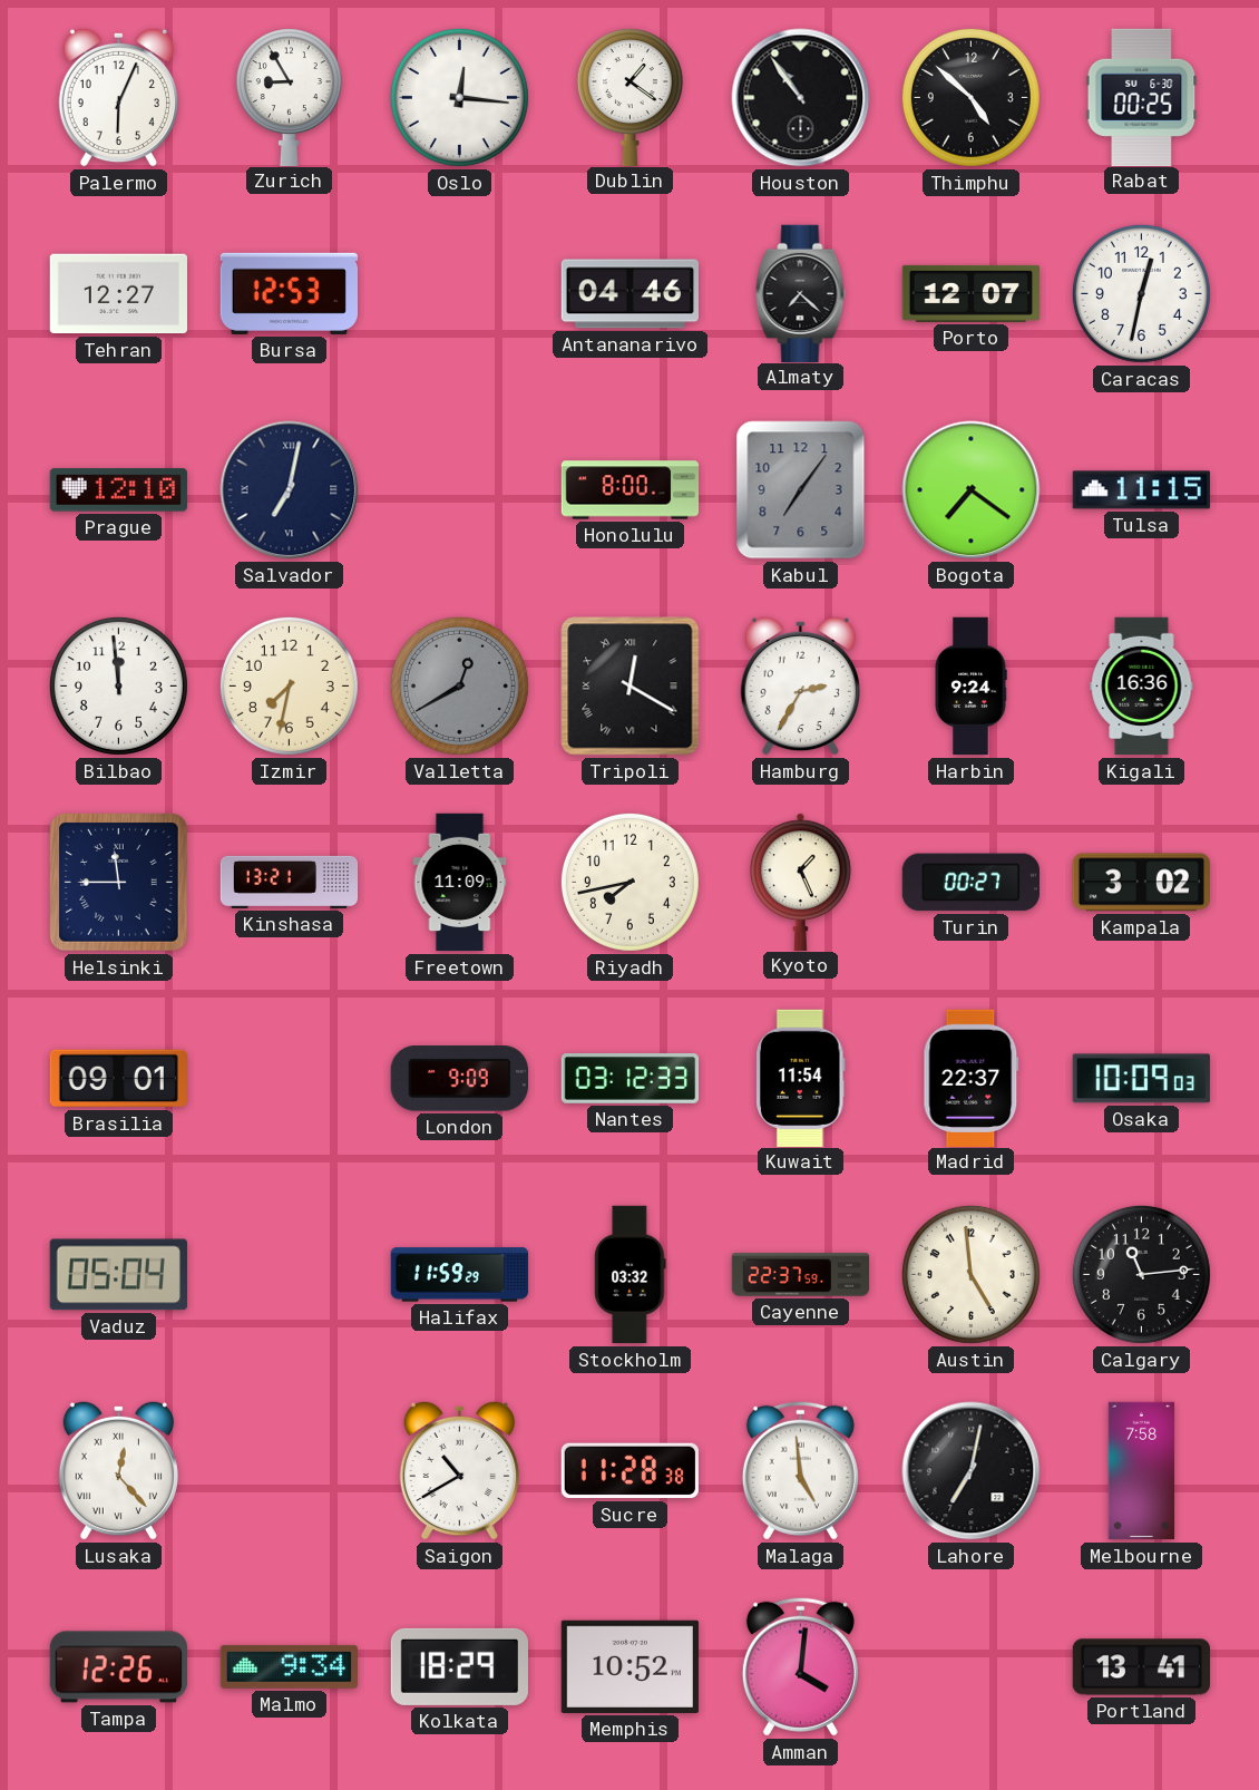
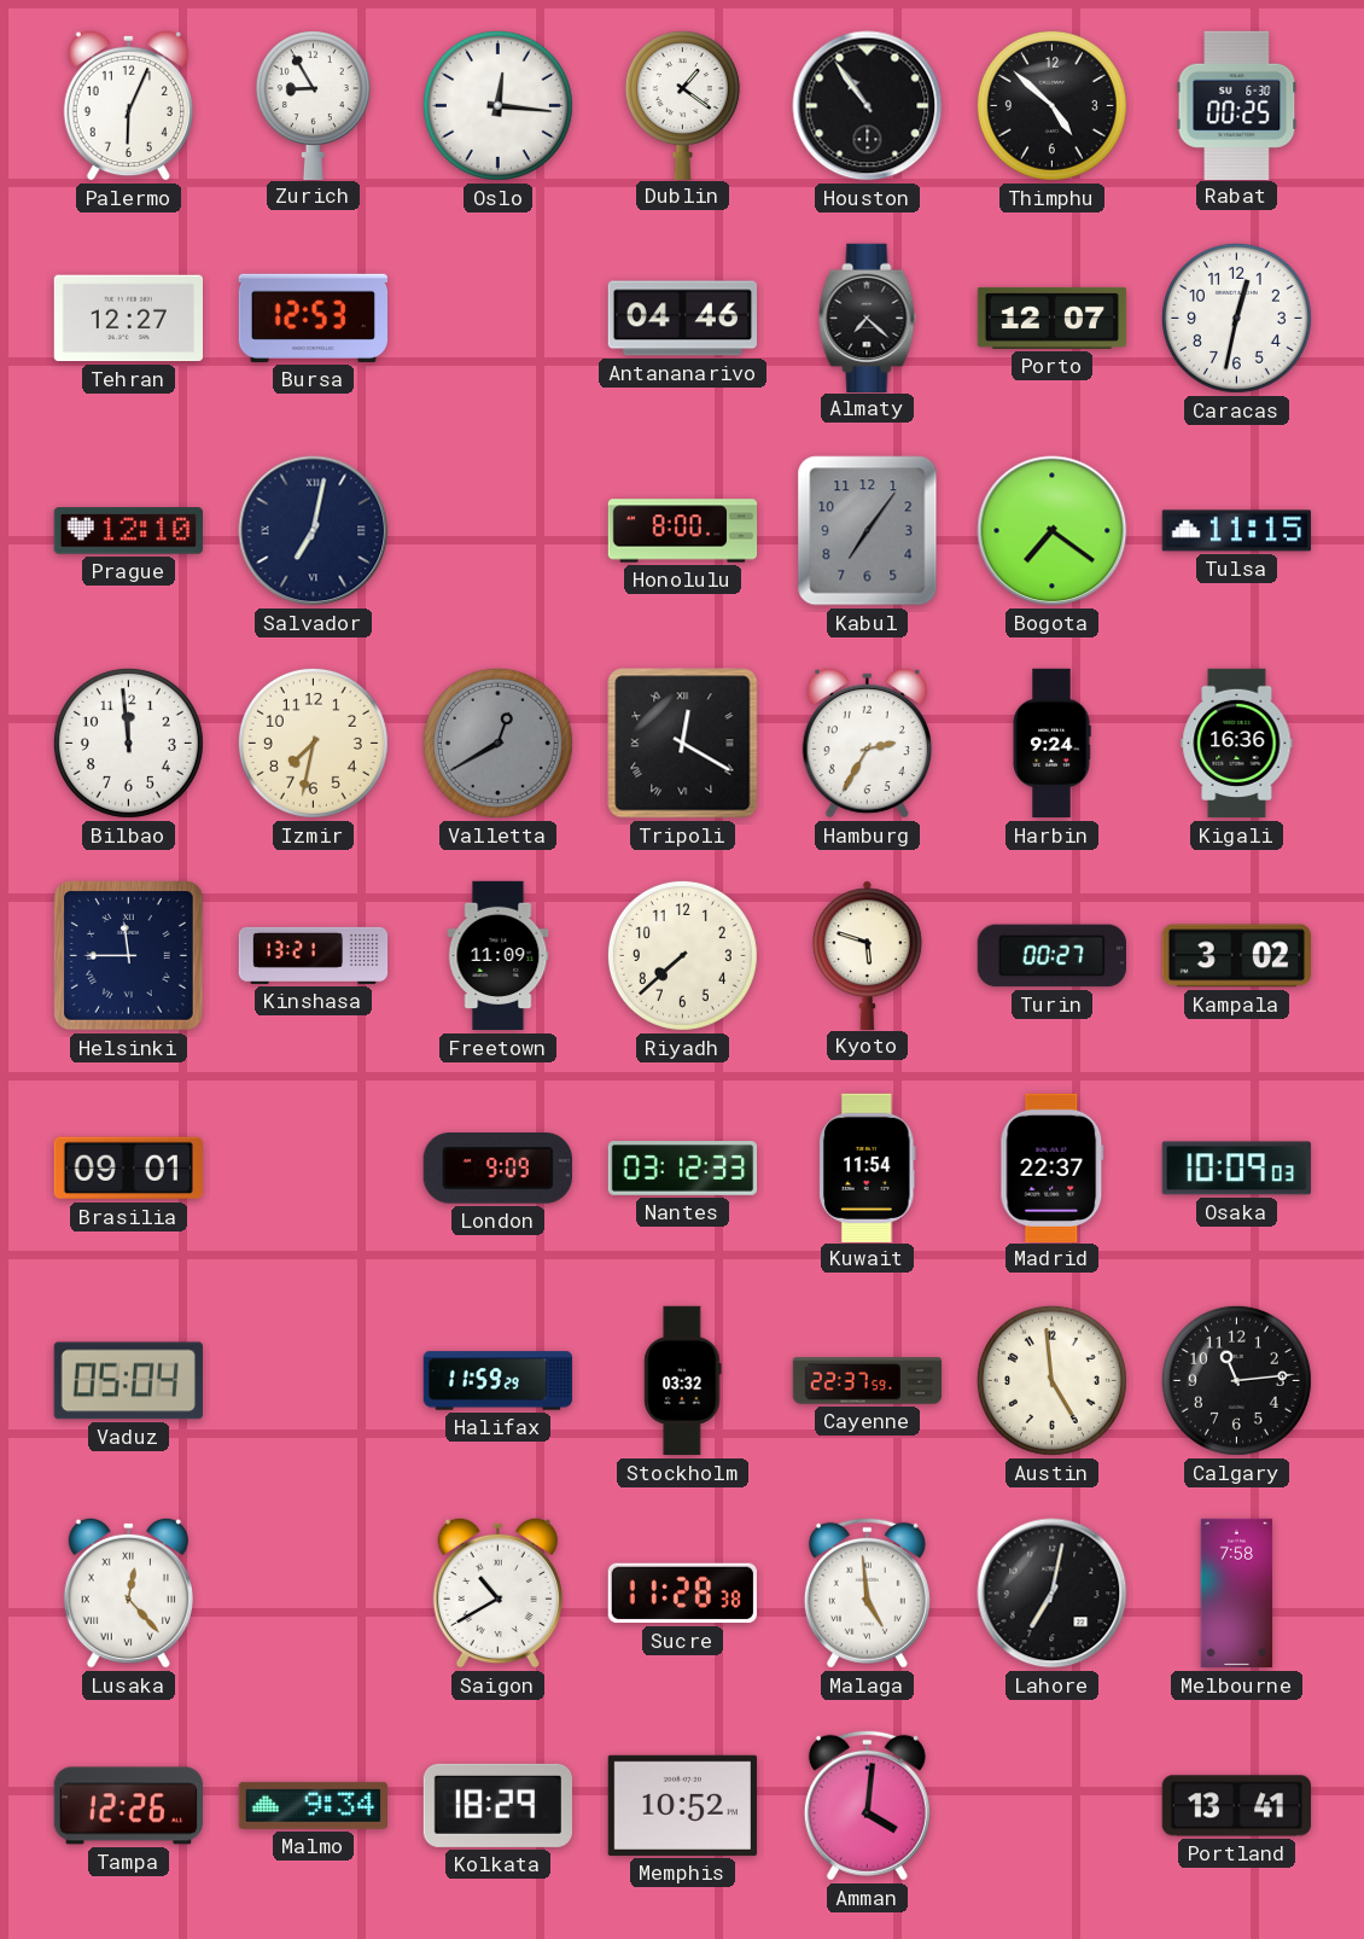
Riyadh: 7:43 -> 7:38
Kyoto: 1:26 -> 5:48
